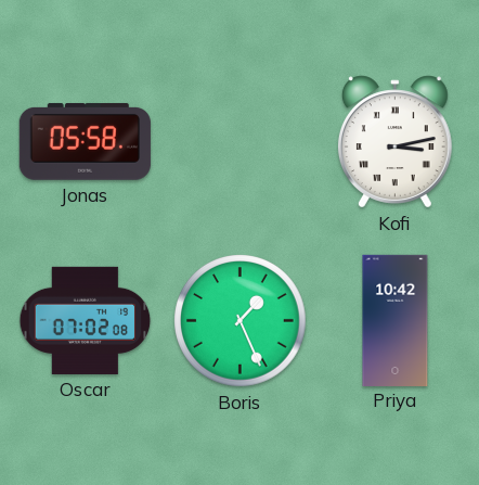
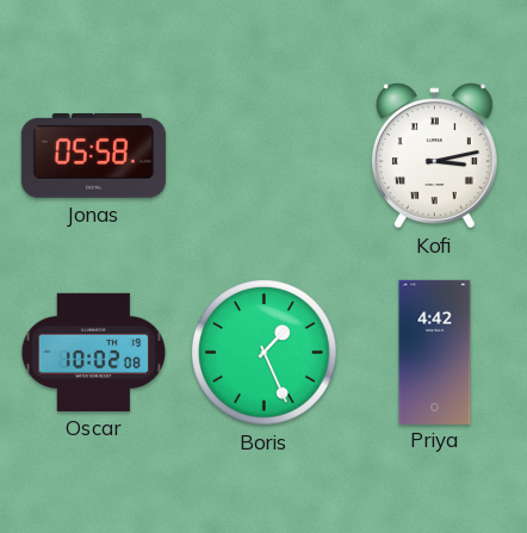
Oscar: 07:02 -> 10:02
Priya: 10:42 -> 4:42
